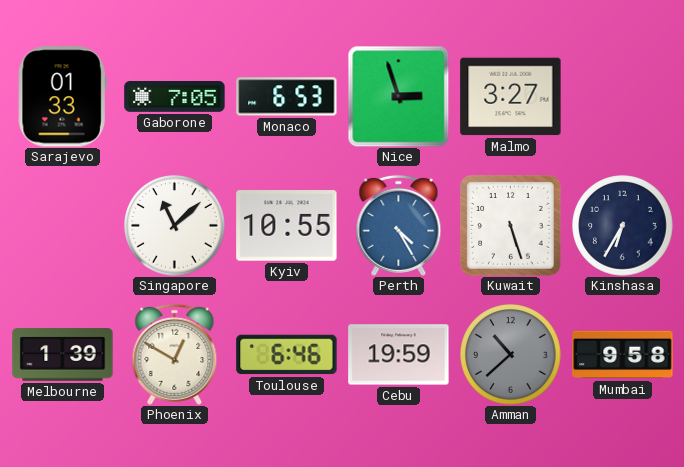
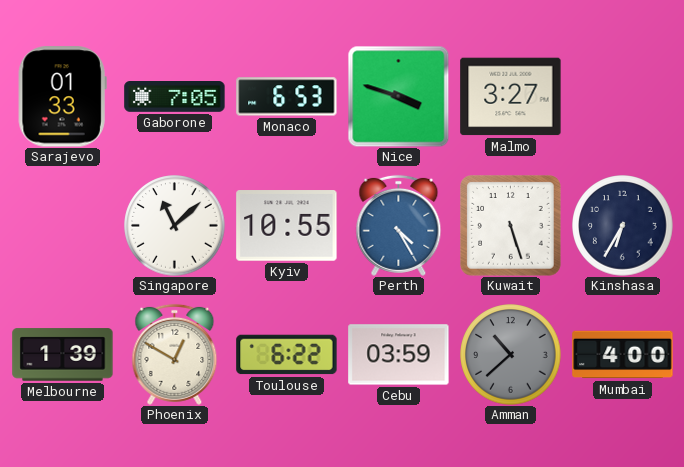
Nice: 2:57 -> 3:48
Toulouse: 6:46 -> 6:22
Cebu: 19:59 -> 03:59
Mumbai: 9:58 -> 4:00
